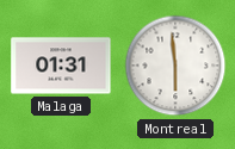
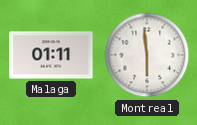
Malaga: 01:31 -> 01:11
